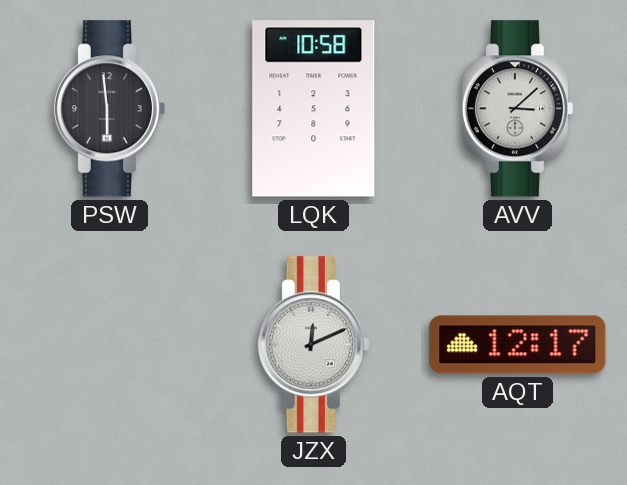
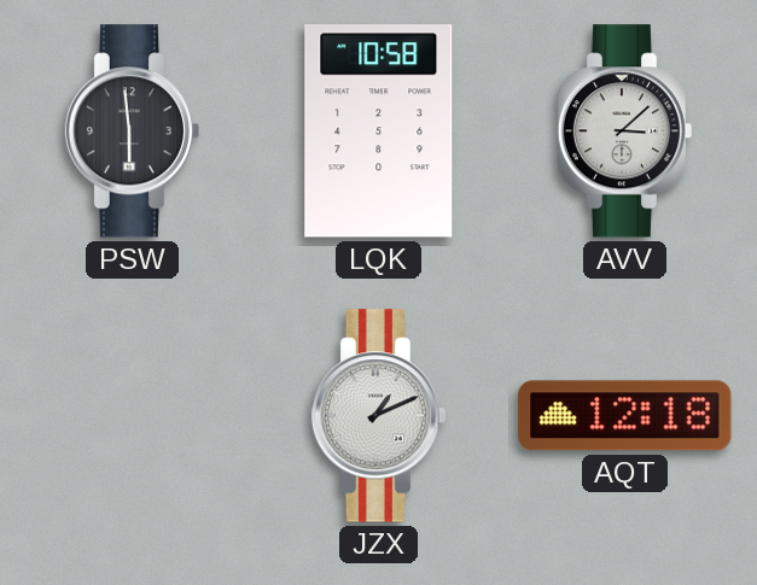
JZX: 12:11 -> 1:11
AQT: 12:17 -> 12:18
